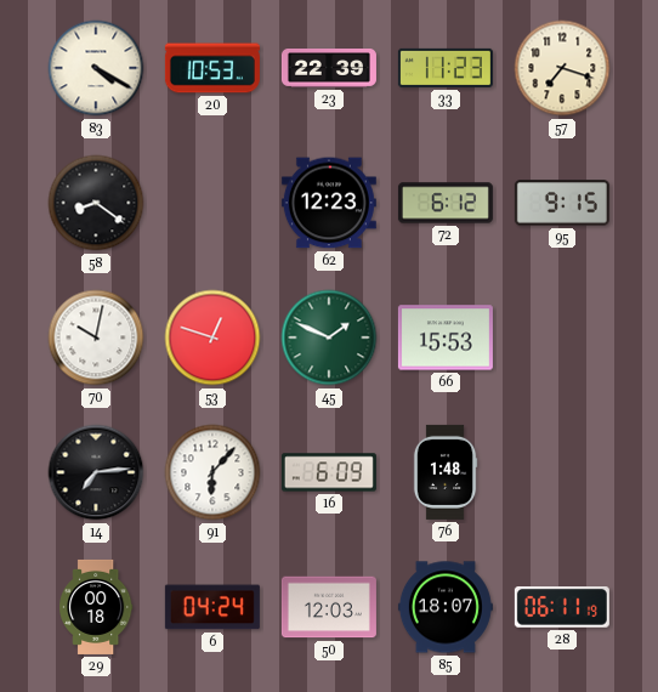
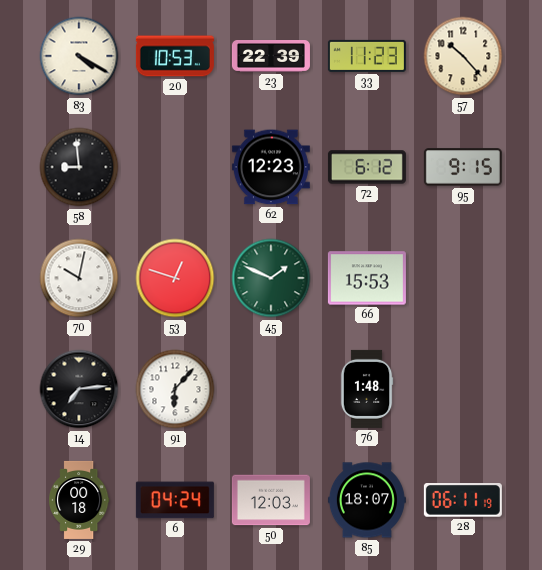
57: 7:18 -> 10:23
58: 8:21 -> 8:59
16: 6:09 -> none
